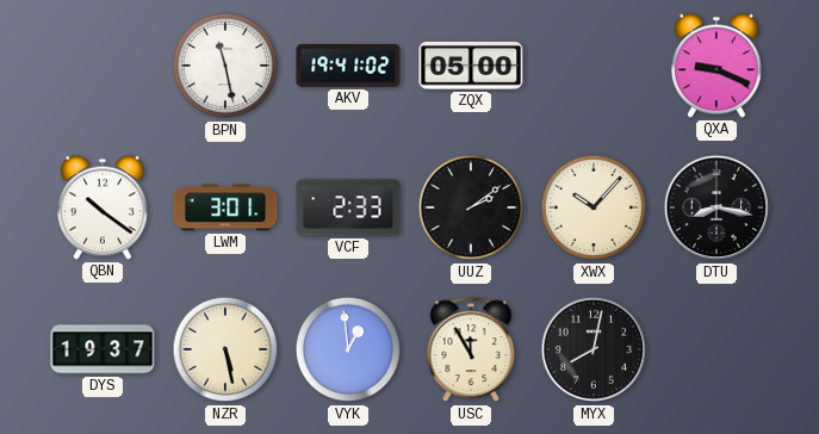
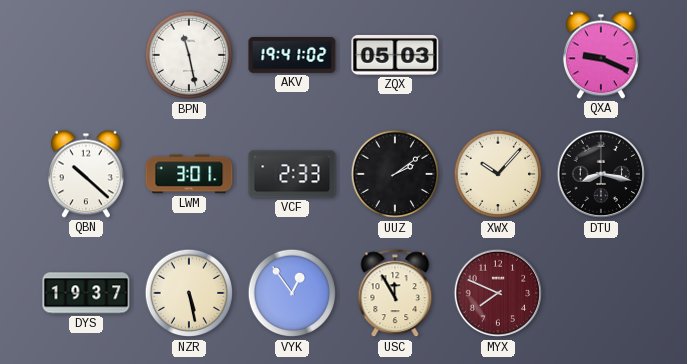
ZQX: 05:00 -> 05:03
QBN: 10:21 -> 10:22
VYK: 12:59 -> 12:54
MYX: 8:02 -> 7:49
MYX dial: black -> burgundy
